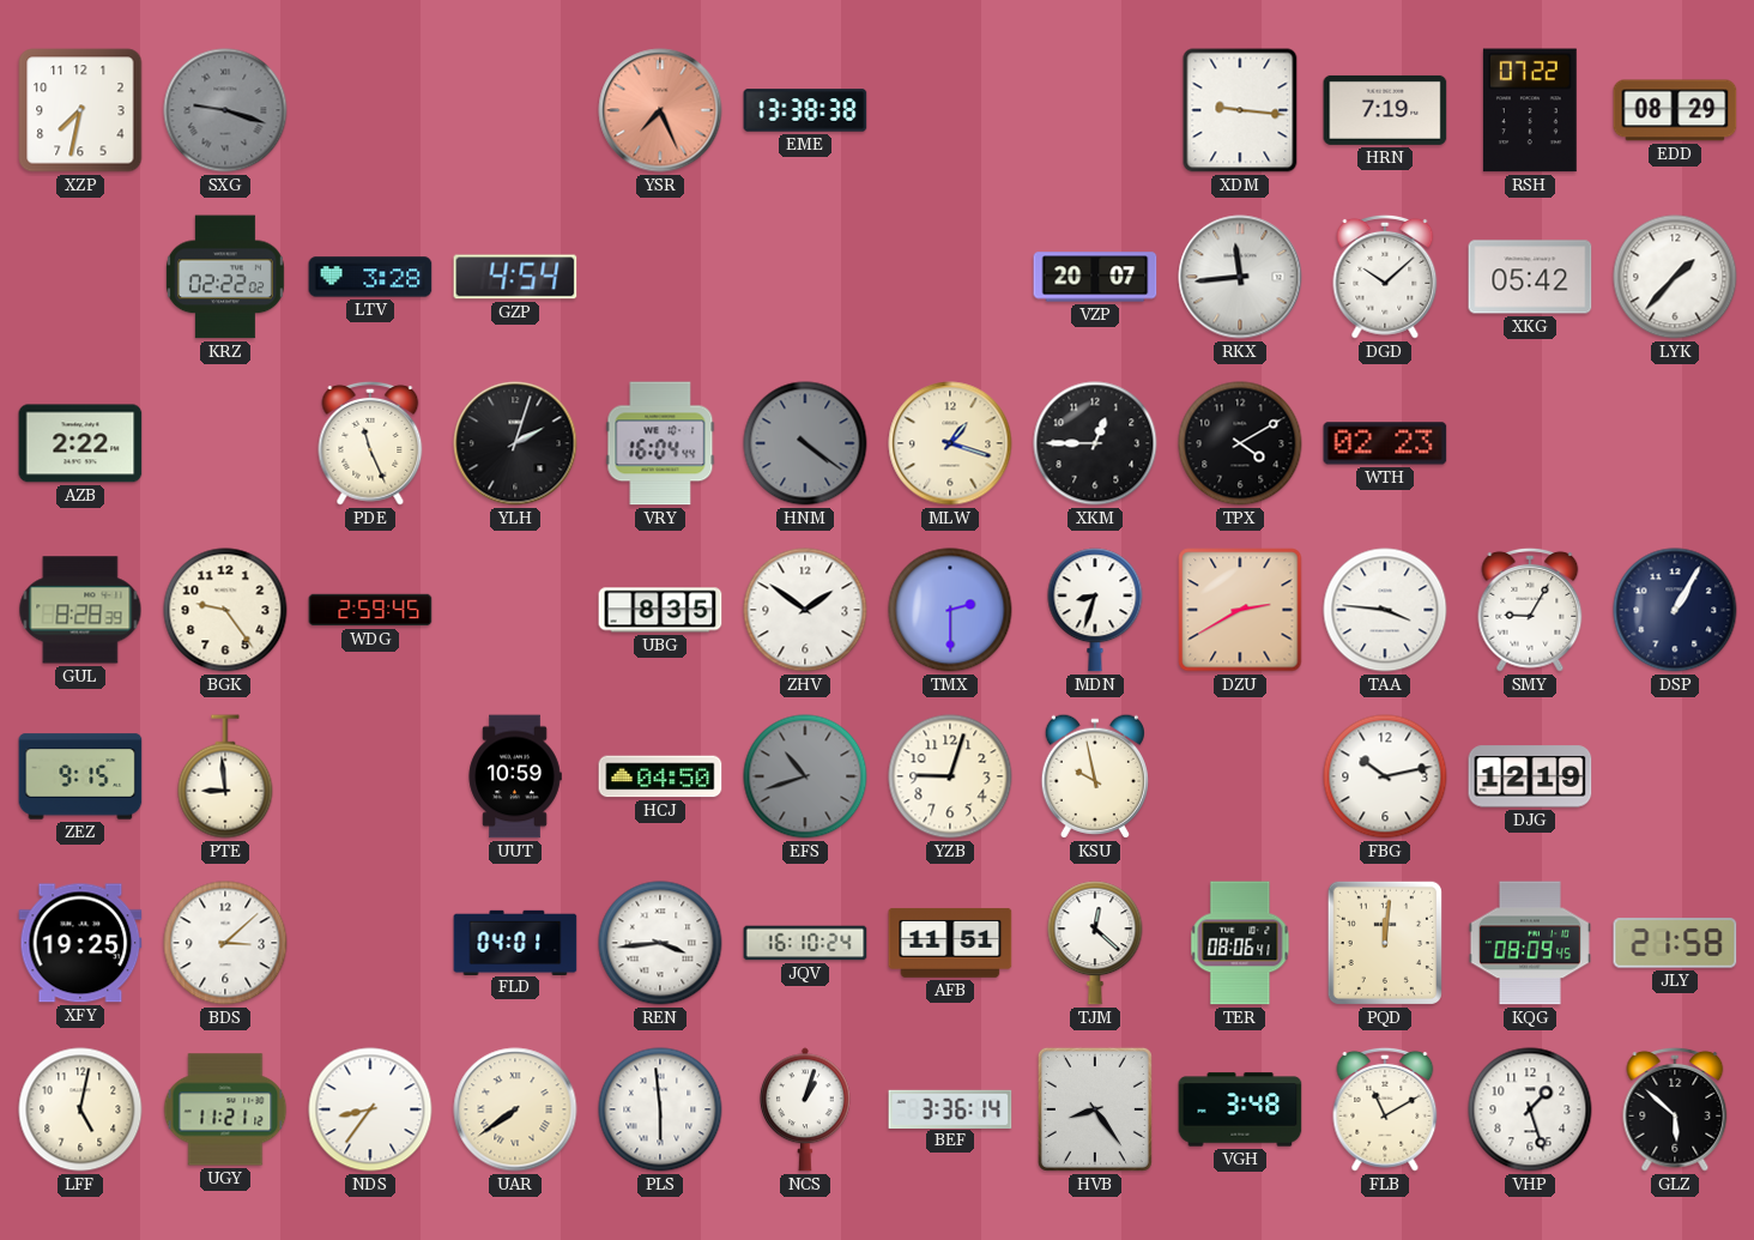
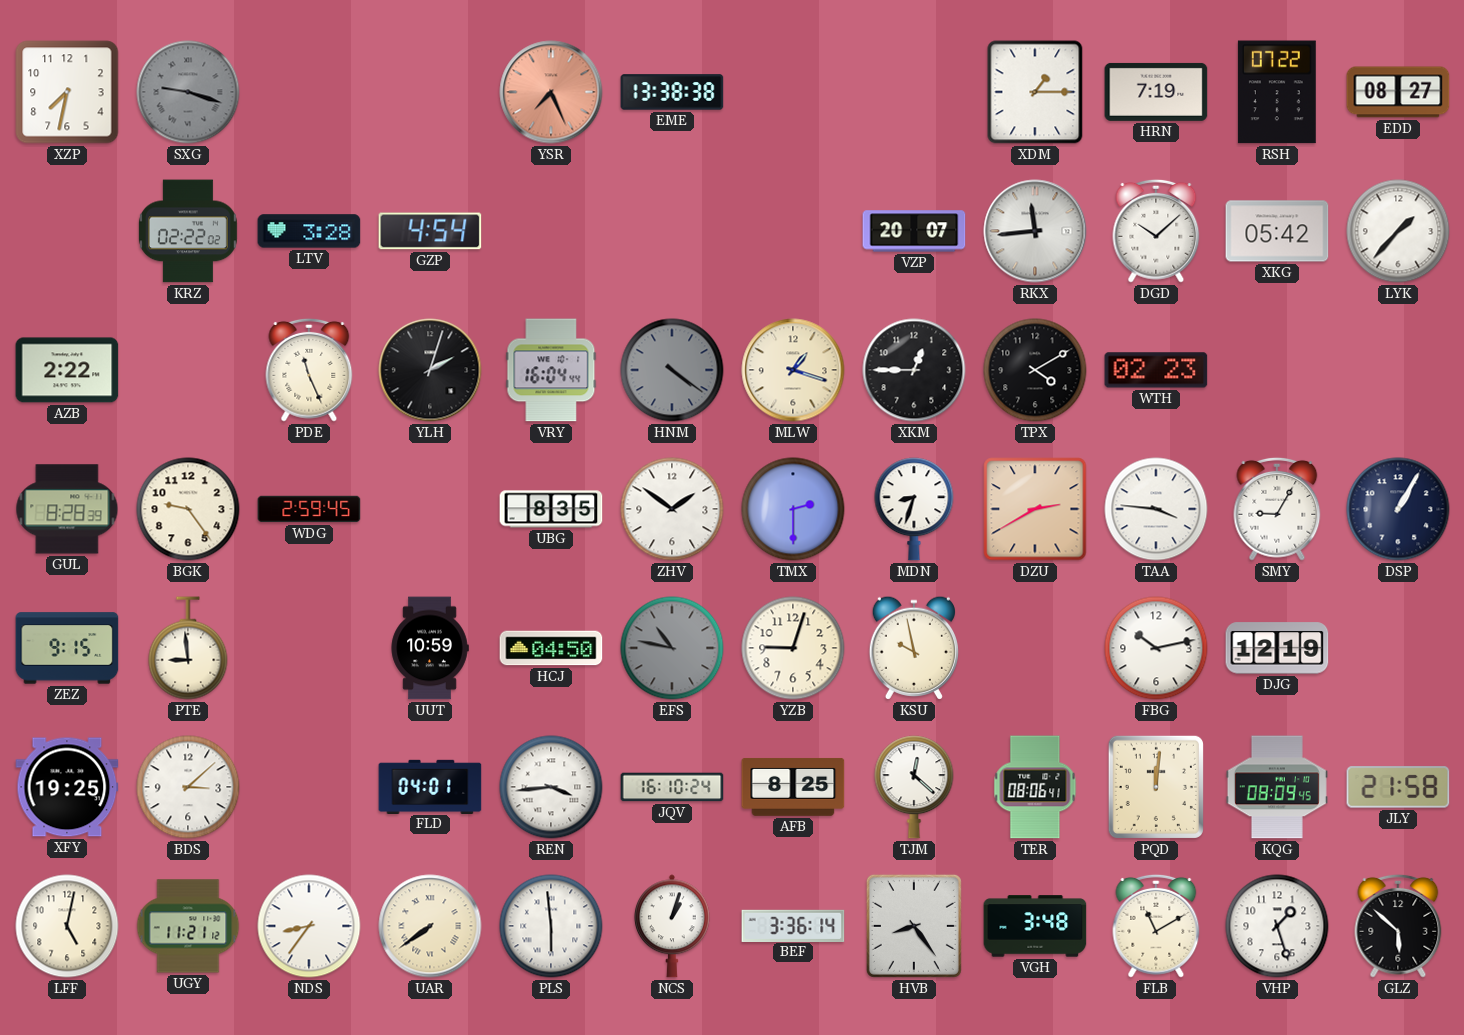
XDM: 9:16 -> 1:15
EDD: 08:29 -> 08:27
EFS: 10:42 -> 10:47
AFB: 11:51 -> 8:25
